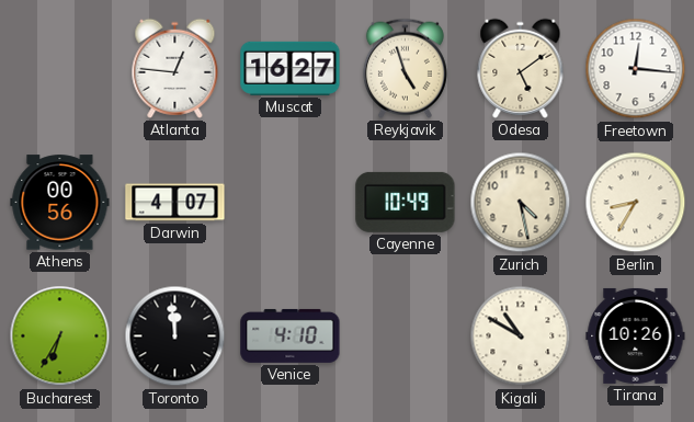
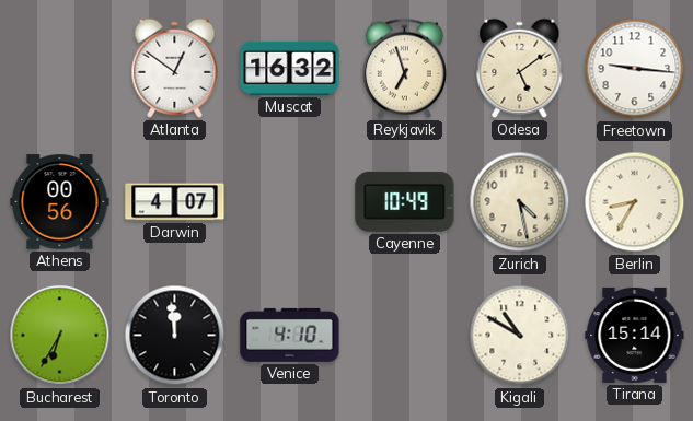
Atlanta: 12:46 -> 12:51
Muscat: 16:27 -> 16:32
Reykjavik: 4:57 -> 6:57
Freetown: 12:16 -> 9:16
Tirana: 10:26 -> 15:14
